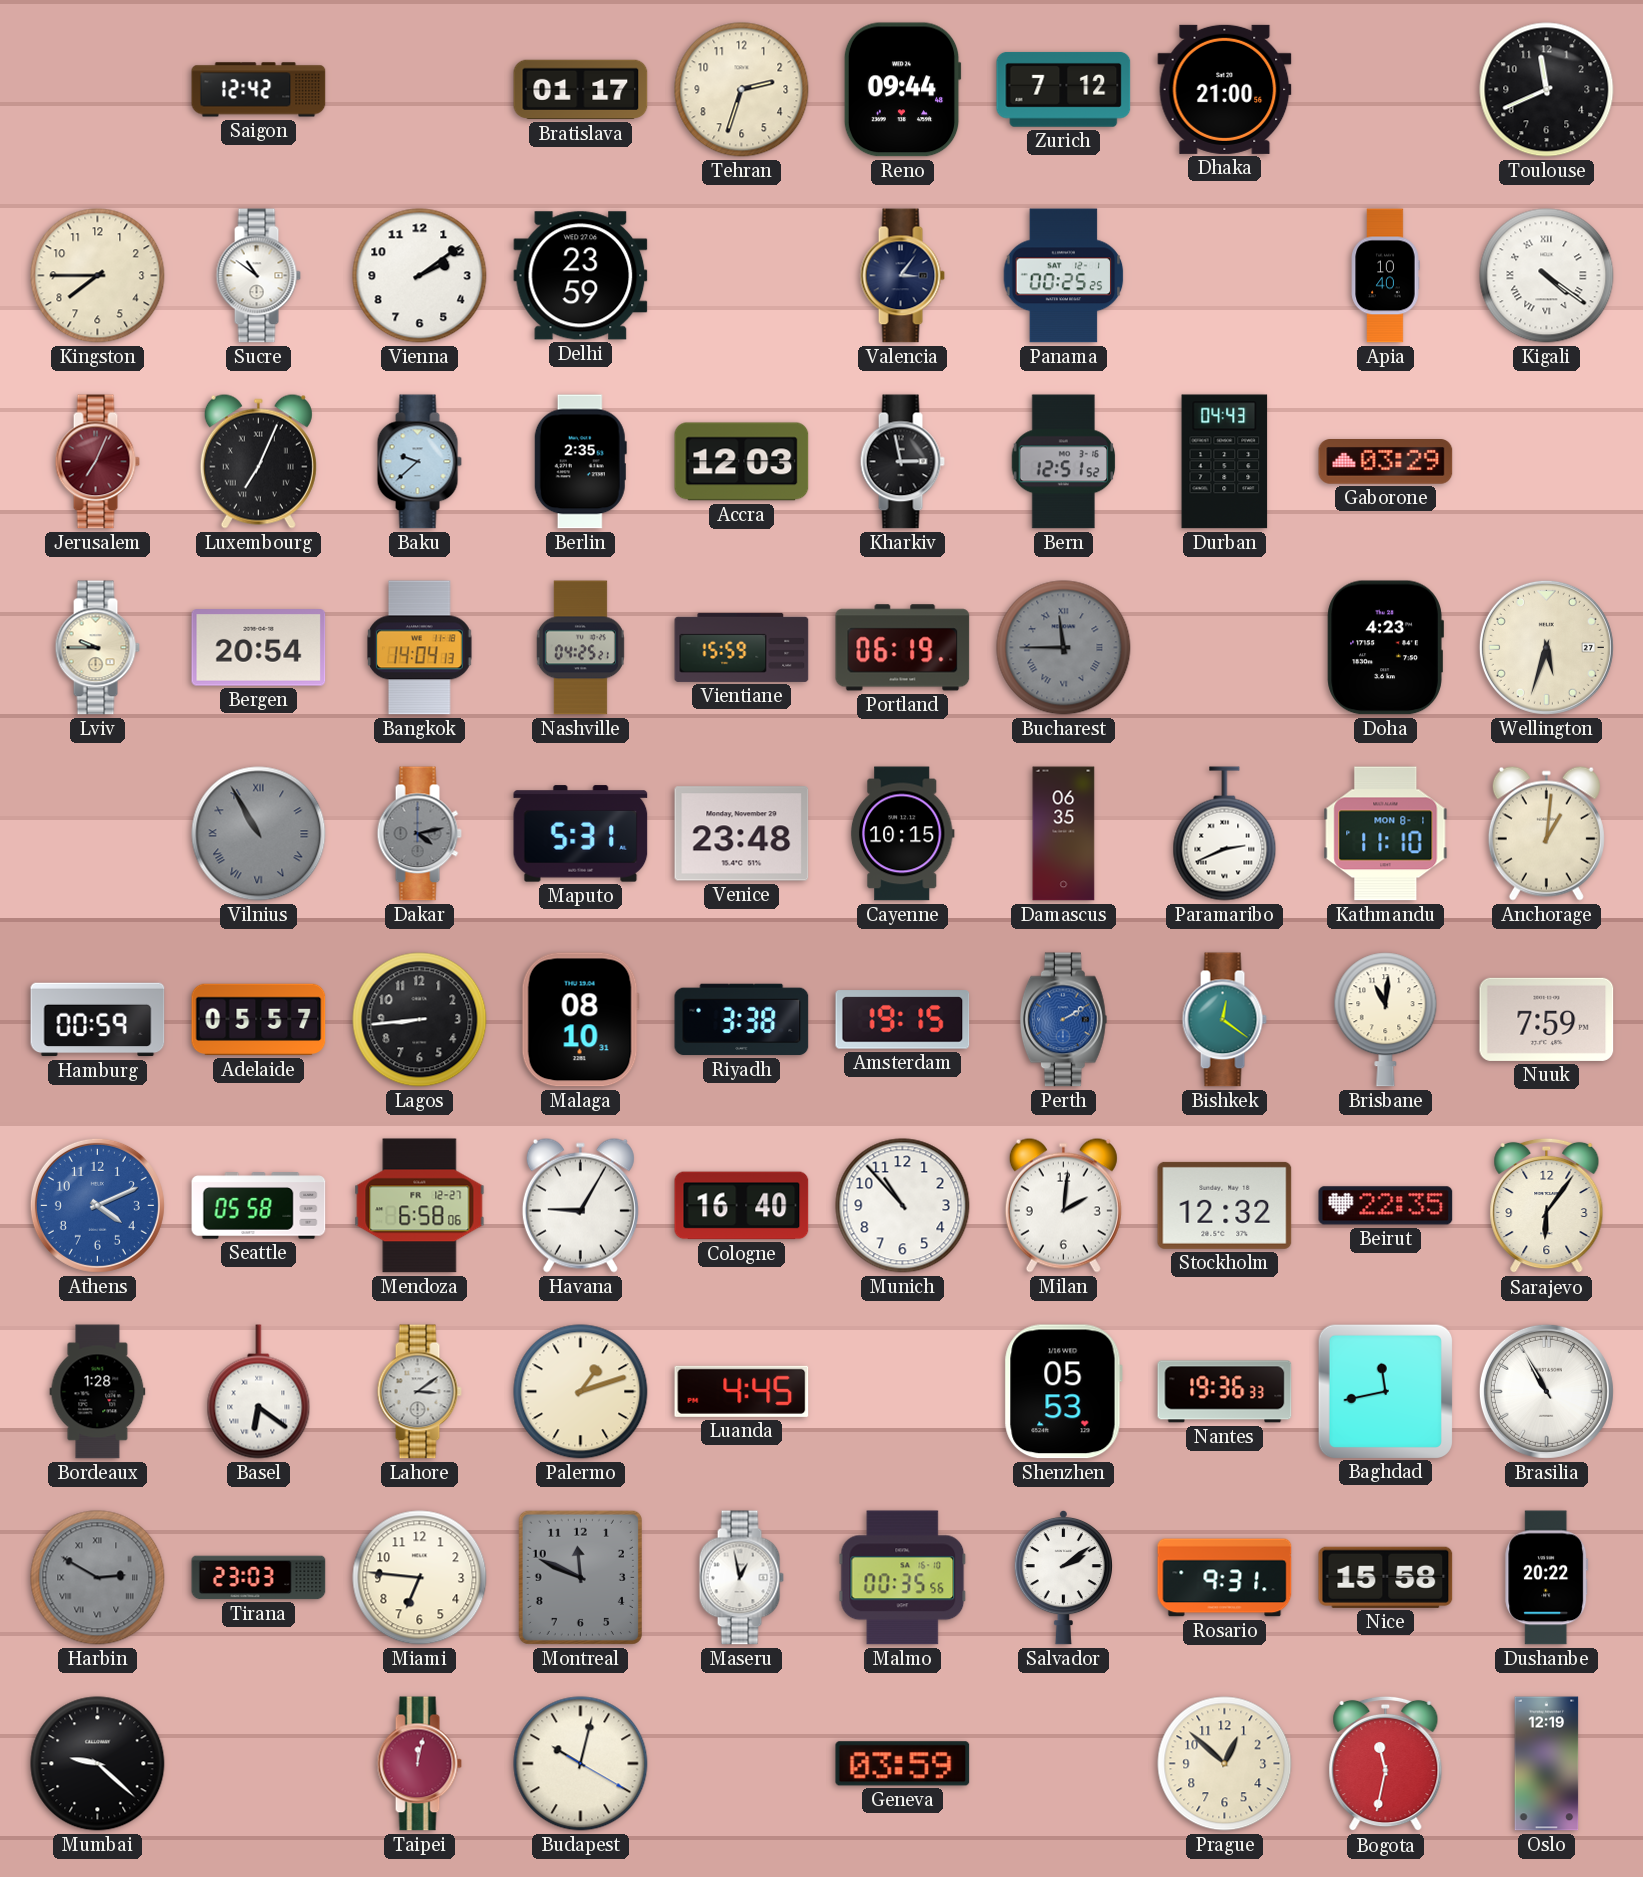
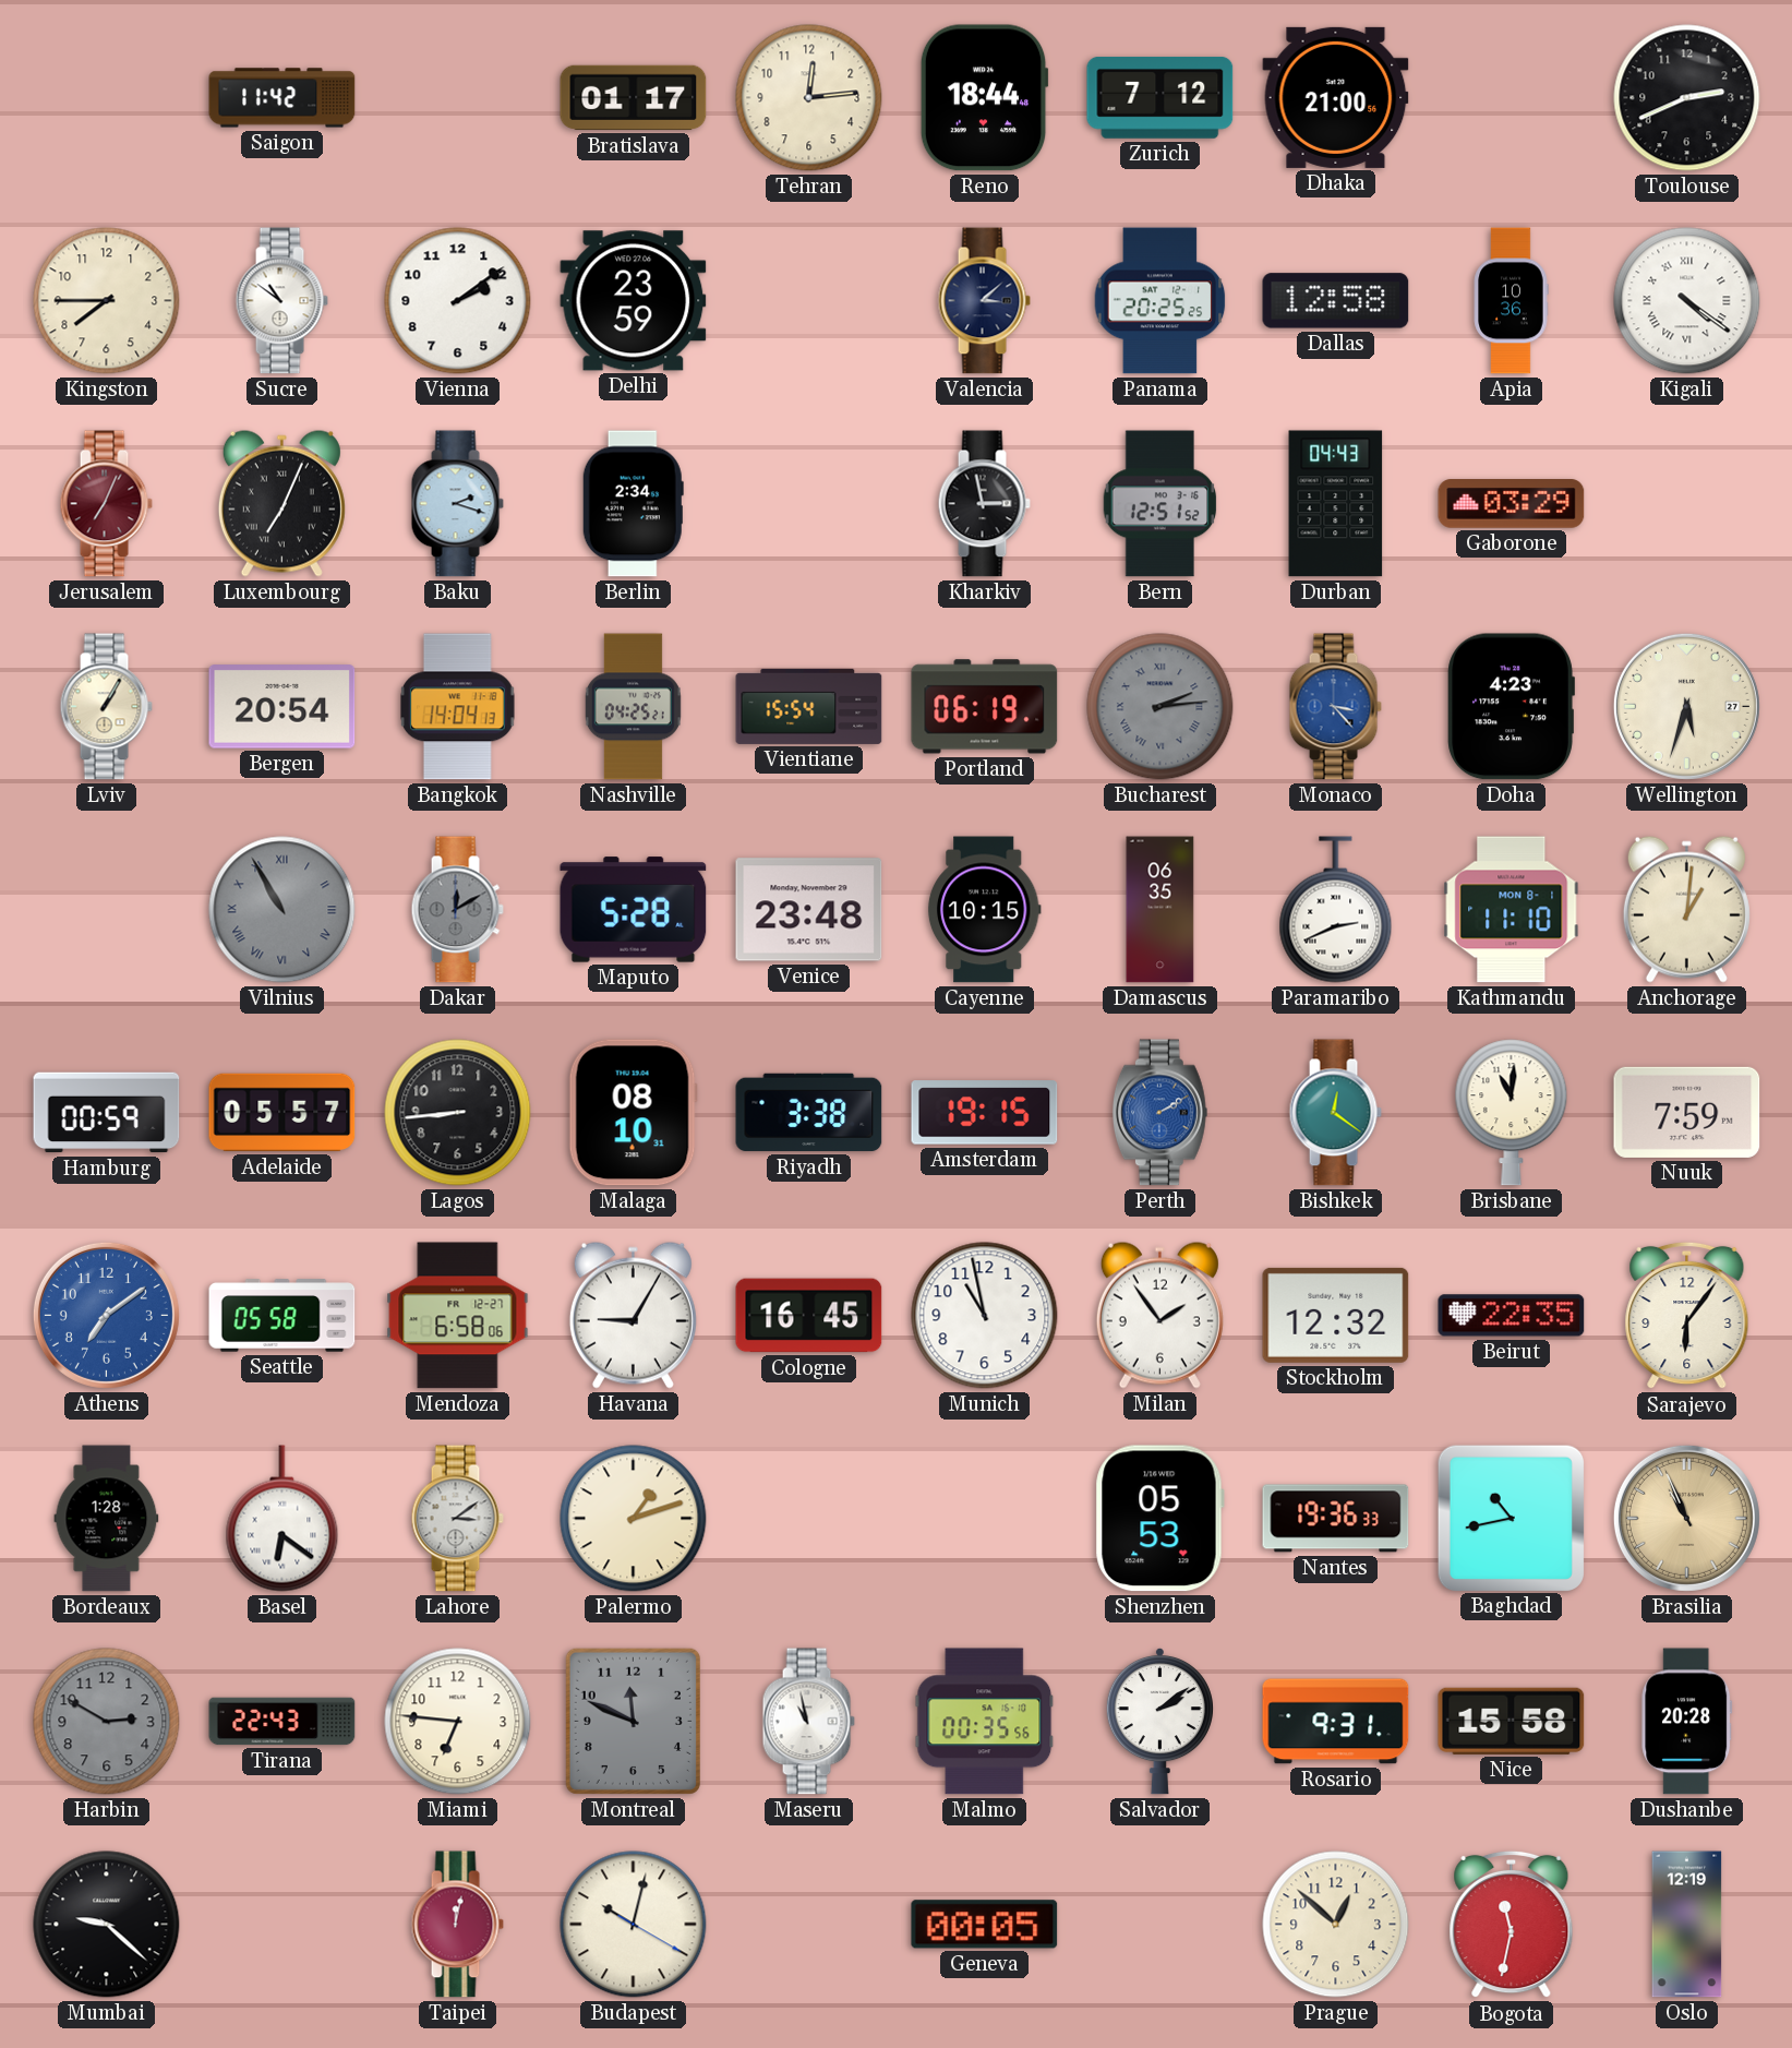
Saigon: 12:42 -> 11:42
Tehran: 2:33 -> 12:14
Reno: 09:44 -> 18:44
Toulouse: 11:41 -> 2:41
Valencia: 3:06 -> 3:08
Panama: 00:25 -> 20:25
Dallas: none -> 12:58
Apia: 10:40 -> 10:36
Baku: 9:38 -> 2:18
Berlin: 2:35 -> 2:34
Accra: 12:03 -> none
Lviv: 9:45 -> 1:05
Vientiane: 15:59 -> 15:54
Bucharest: 11:45 -> 2:14
Monaco: none -> 3:23
Dakar: 4:13 -> 12:10
Maputo: 5:31 -> 5:28
Athens: 4:11 -> 7:09
Cologne: 16:40 -> 16:45
Munich: 10:53 -> 10:58
Milan: 2:01 -> 1:54
Luanda: 4:45 -> none
Baghdad: 11:43 -> 10:43
Brasilia: 10:55 -> 10:56
Brasilia dial: white -> champagne
Harbin numerals: Roman -> Arabic
Tirana: 23:03 -> 22:43
Maseru: 12:58 -> 10:58
Dushanbe: 20:22 -> 20:28
Geneva: 03:59 -> 00:05
